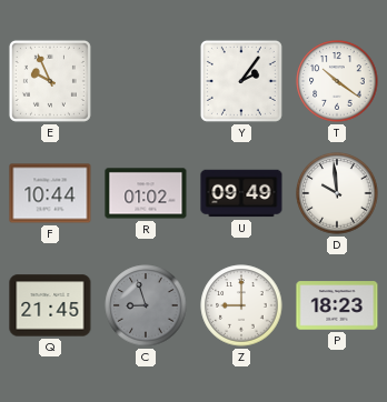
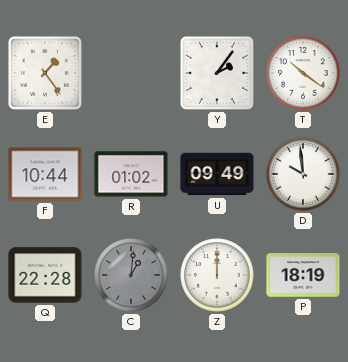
E: 9:56 -> 1:24
Q: 21:45 -> 22:28
C: 8:57 -> 1:01
Z: 9:00 -> 12:00
P: 18:23 -> 18:19
